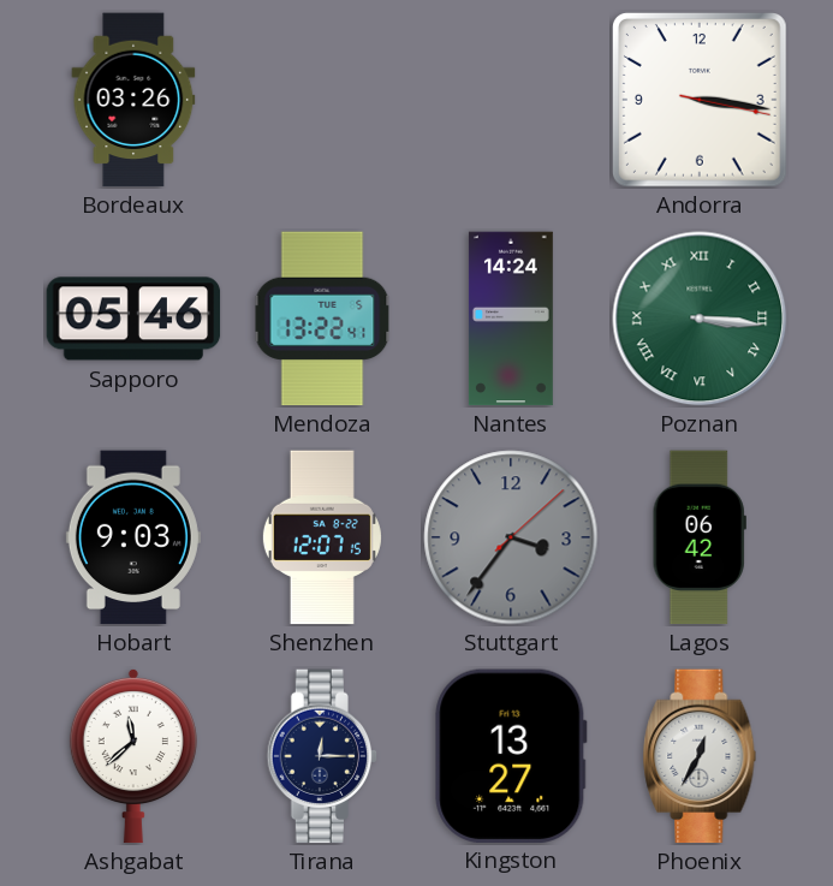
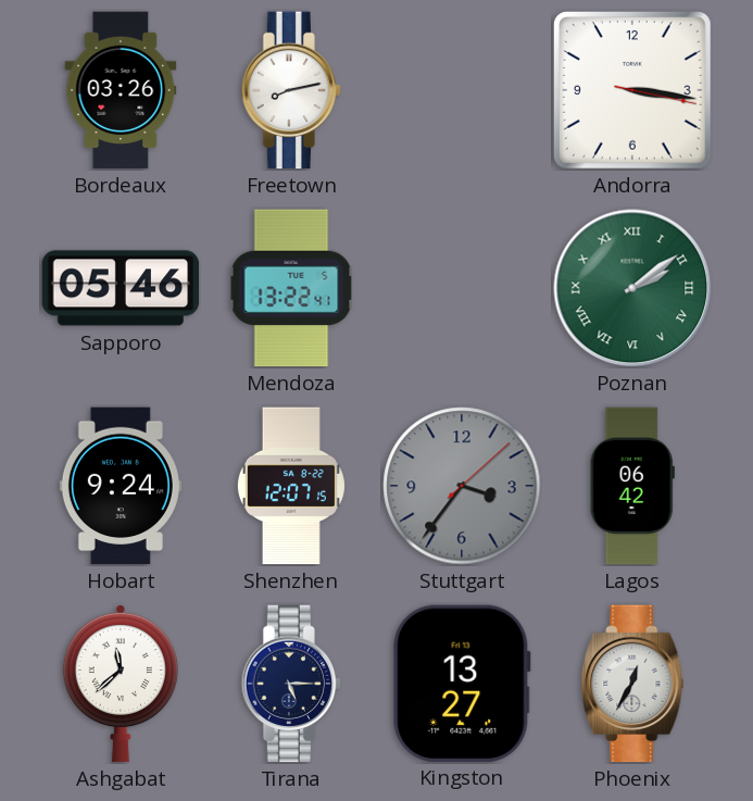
Freetown: none -> 8:13
Nantes: 14:24 -> none
Poznan: 3:16 -> 2:09
Hobart: 9:03 -> 9:24
Tirana: 12:15 -> 5:15
